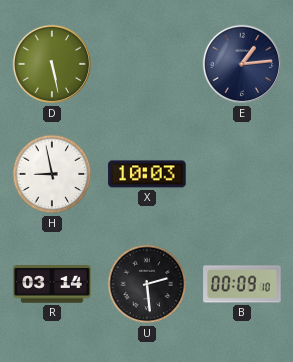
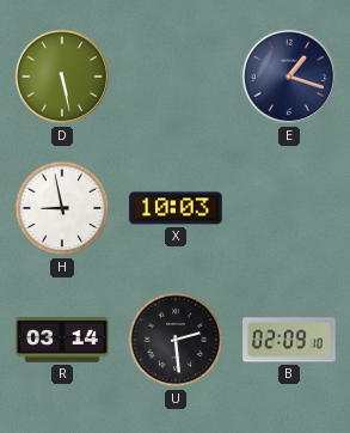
E: 1:14 -> 1:18
B: 00:09 -> 02:09
